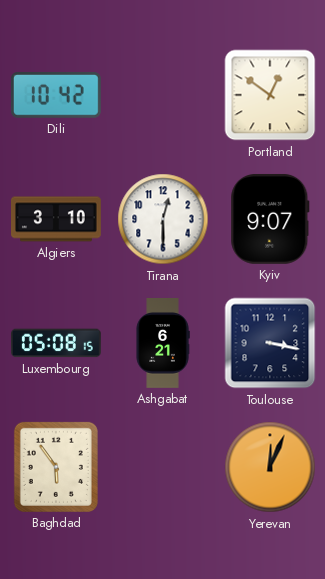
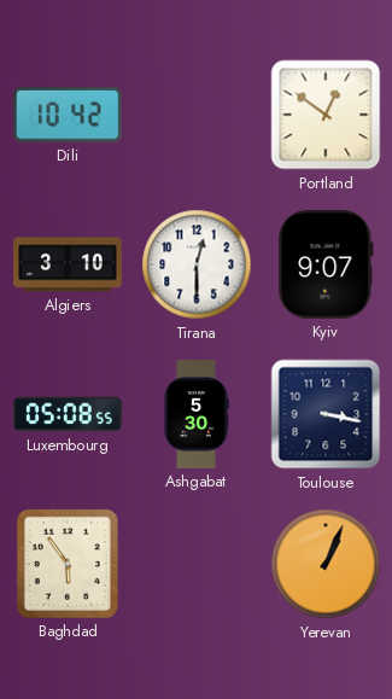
Luxembourg: 05:08:15 -> 05:08:55
Ashgabat: 6:21 -> 5:30
Yerevan: 12:04 -> 1:04
